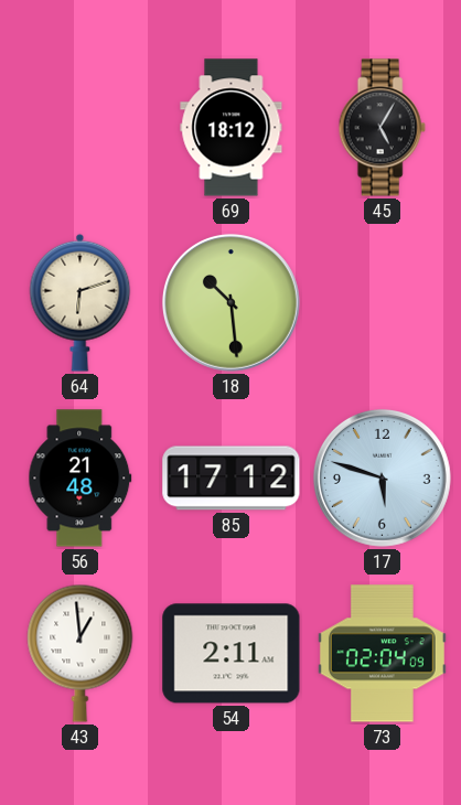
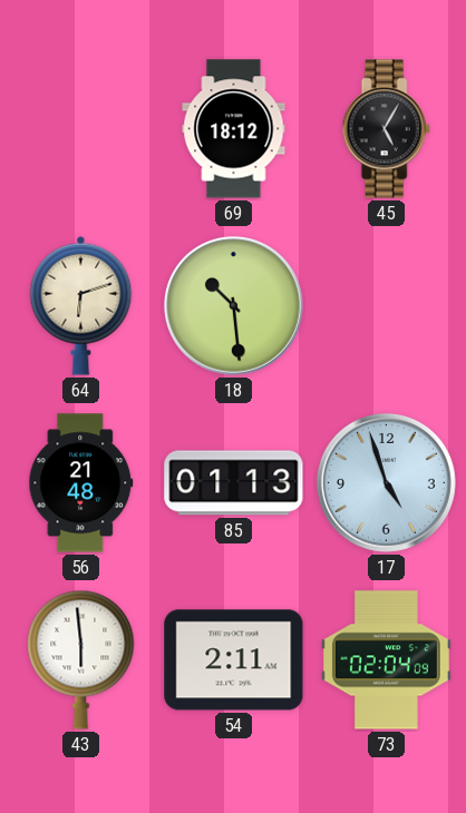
85: 17:12 -> 01:13
17: 5:48 -> 4:57
43: 12:59 -> 5:59
